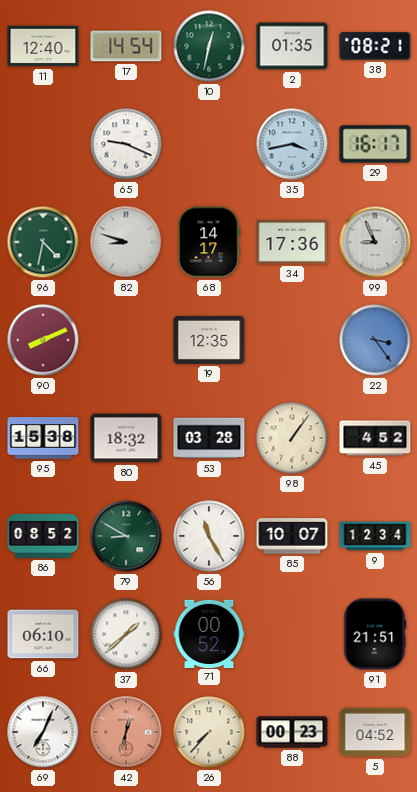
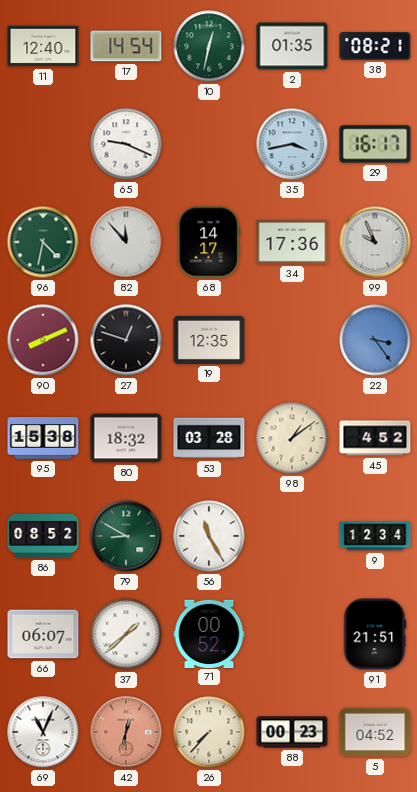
82: 8:48 -> 11:53
99: 8:56 -> 9:56
27: none -> 12:48
98: 1:06 -> 1:09
85: 10:07 -> none
66: 06:10 -> 06:07
69: 7:04 -> 11:04
